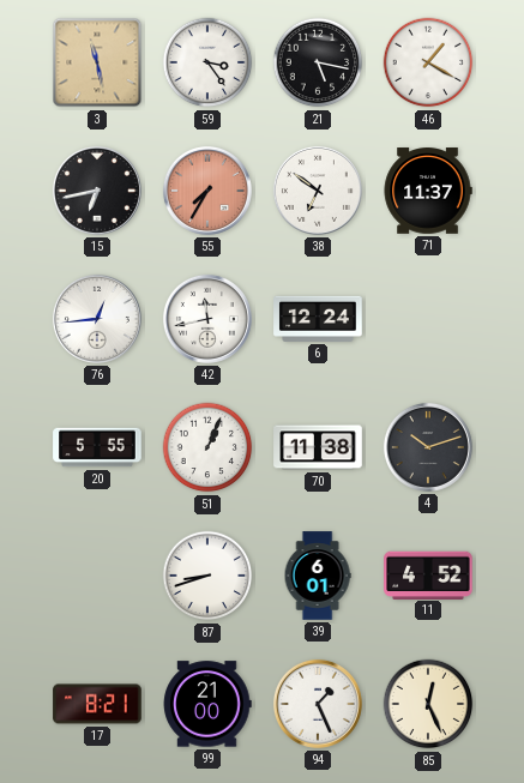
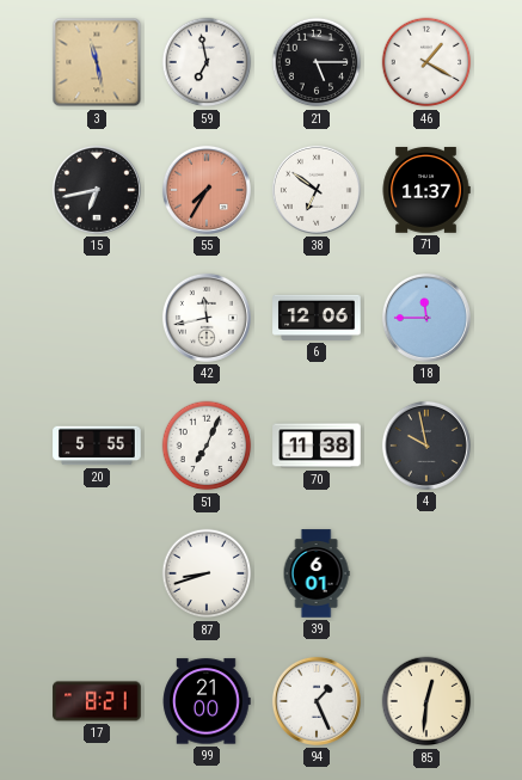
59: 3:24 -> 6:58
21: 5:17 -> 5:15
76: 12:44 -> none
6: 12:24 -> 12:06
18: none -> 11:45
51: 1:04 -> 7:04
4: 10:12 -> 9:58
11: 4:52 -> none
85: 12:26 -> 12:31
